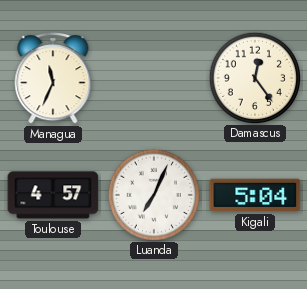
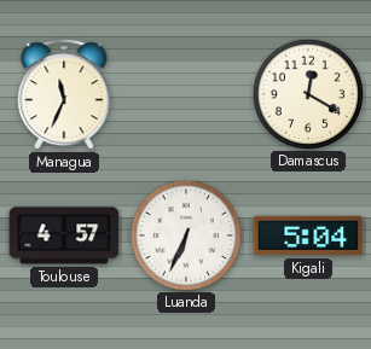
Damascus: 12:24 -> 12:20
Luanda: 7:04 -> 6:34
